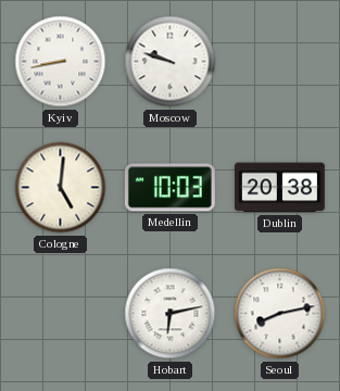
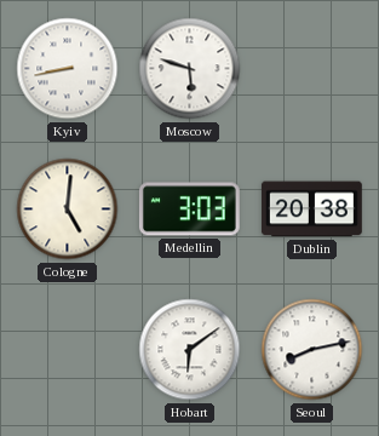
Moscow: 9:48 -> 5:48
Medellin: 10:03 -> 3:03
Hobart: 6:13 -> 6:09
